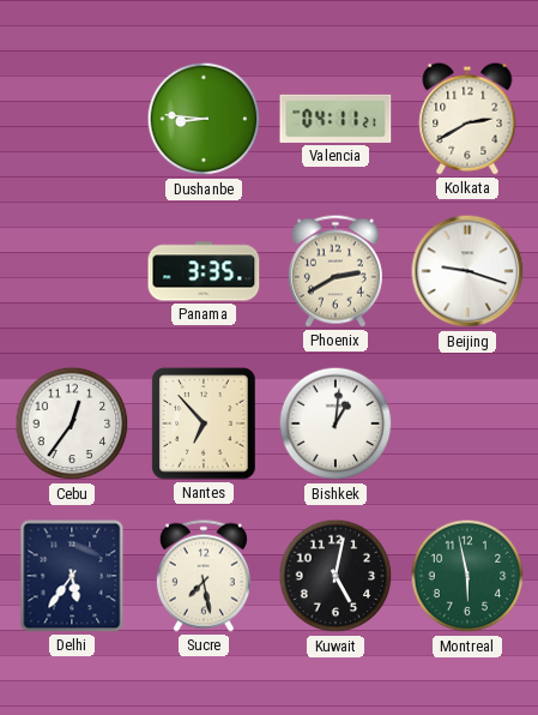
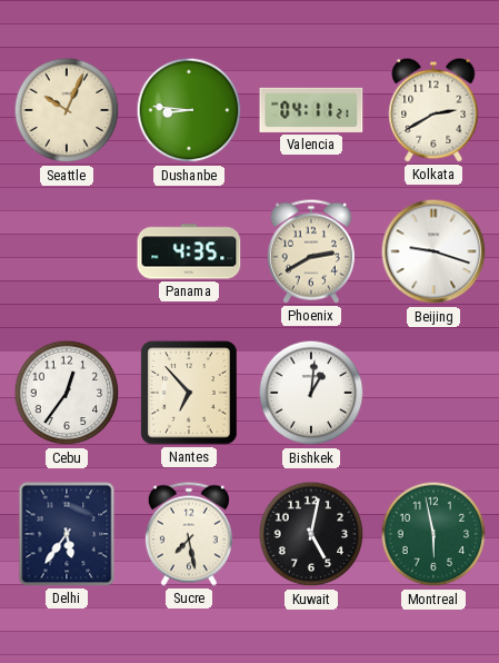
Seattle: none -> 10:04
Panama: 3:35 -> 4:35
